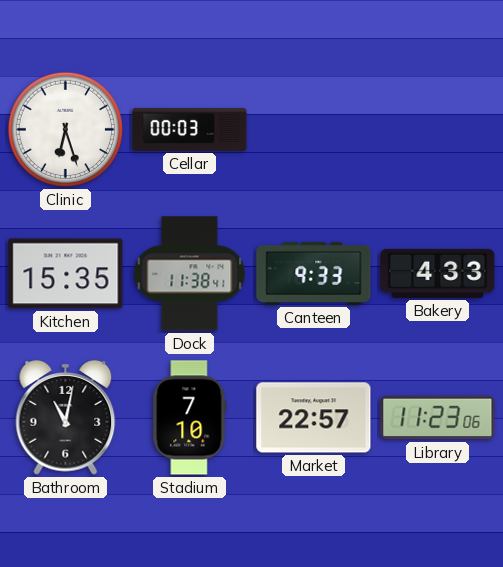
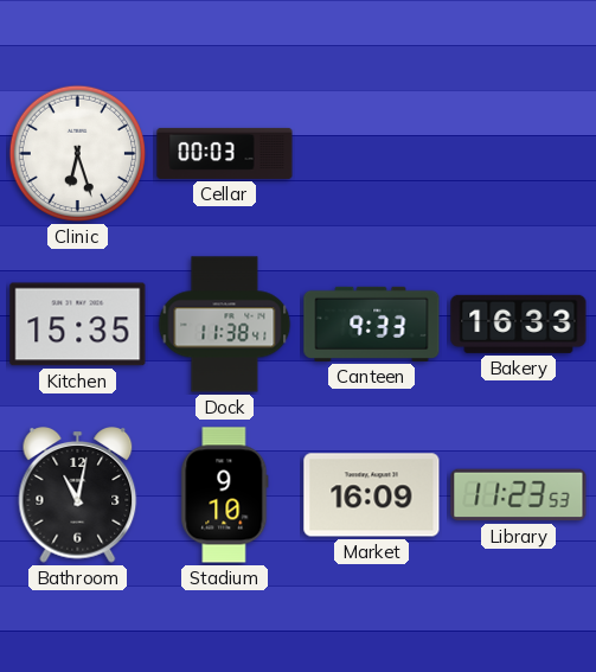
Bakery: 4:33 -> 16:33
Stadium: 7:10 -> 9:10
Market: 22:57 -> 16:09
Library: 11:23:06 -> 11:23:53
